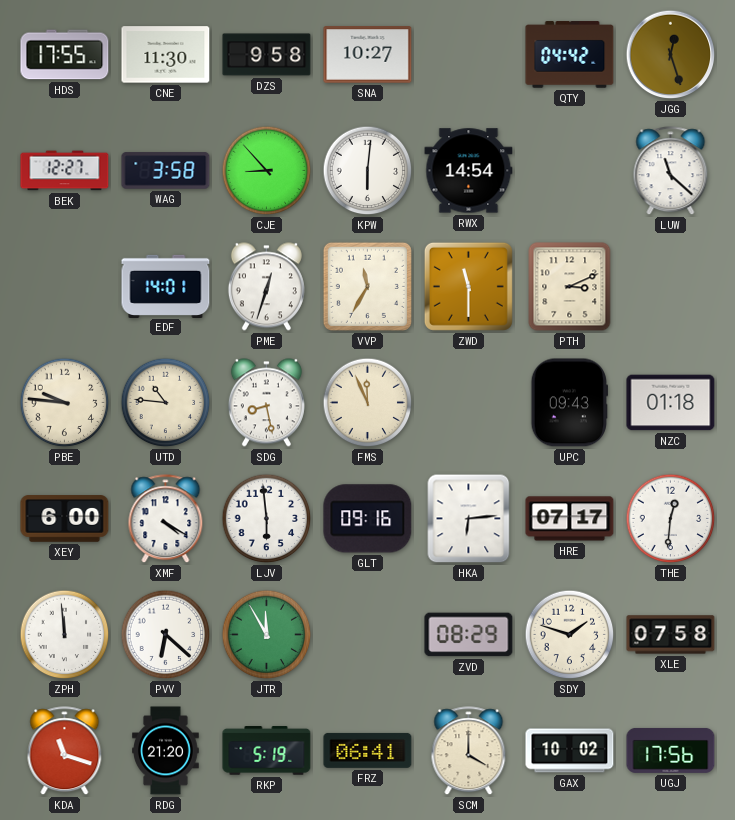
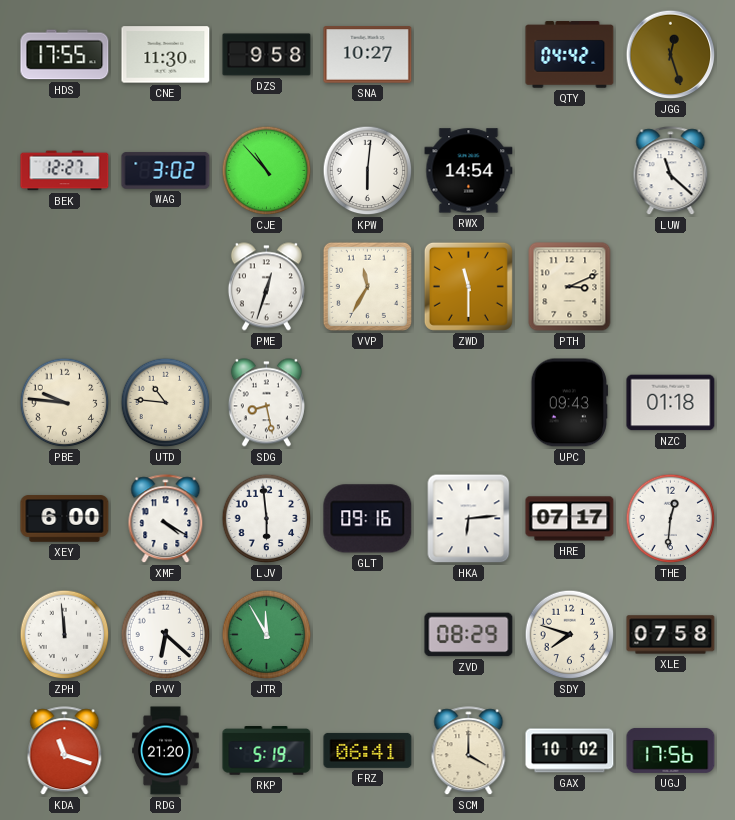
WAG: 3:58 -> 3:02
CJE: 8:53 -> 10:53
EDF: 14:01 -> none
FMS: 11:56 -> none
SDY: 1:48 -> 7:48
